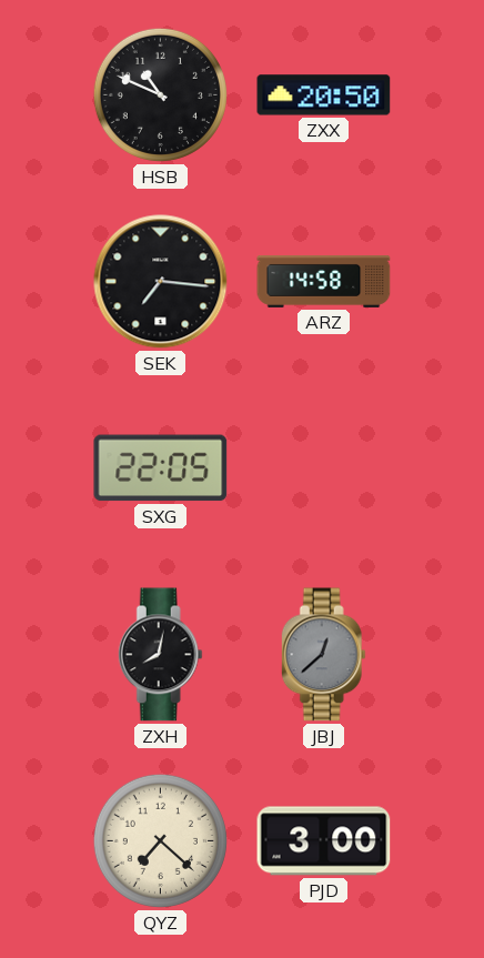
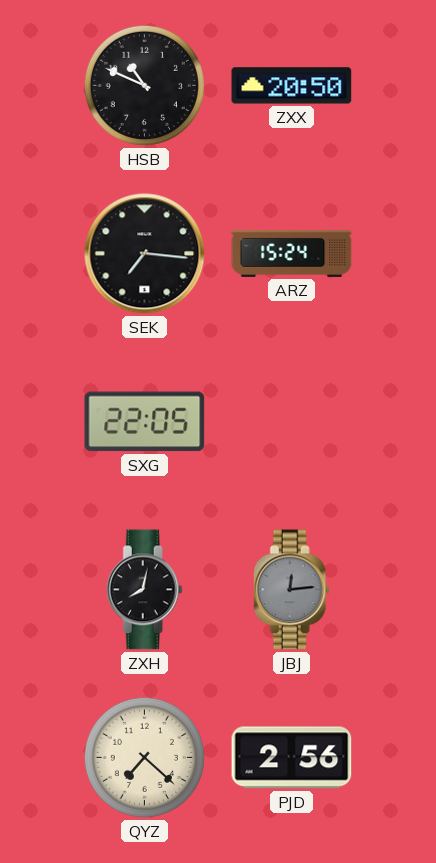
ARZ: 14:58 -> 15:24
JBJ: 12:38 -> 12:14
PJD: 3:00 -> 2:56
